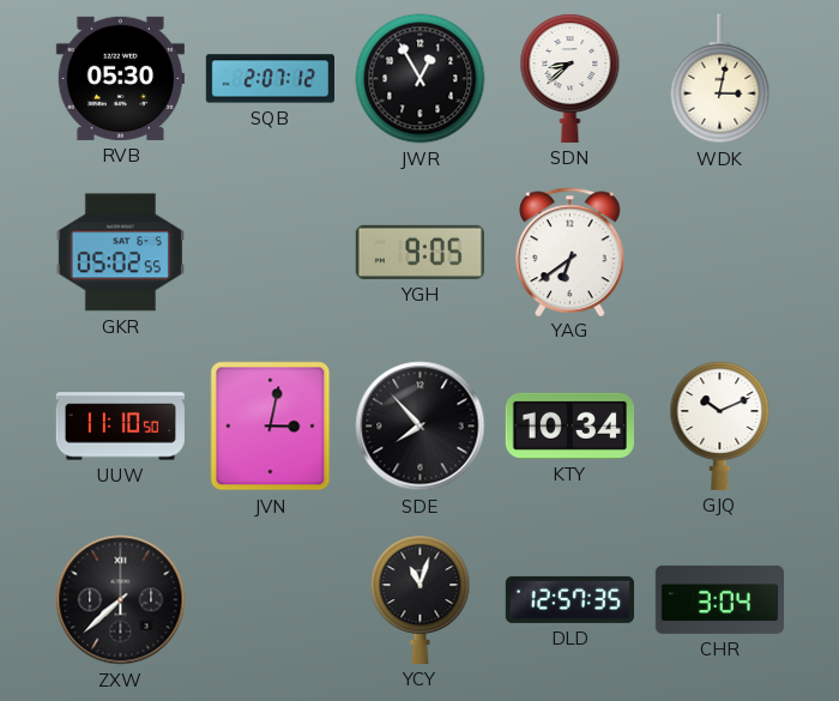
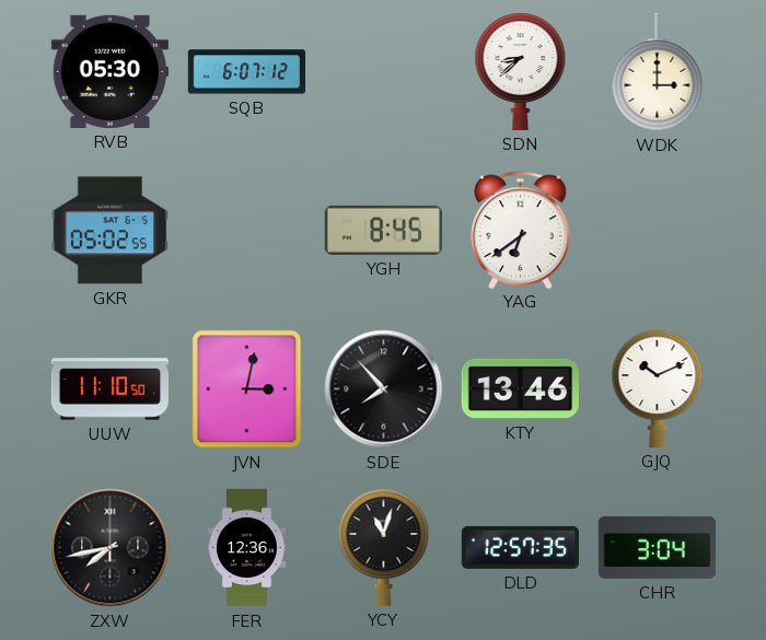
SQB: 2:07 -> 6:07
JWR: 12:55 -> none
WDK: 3:02 -> 3:00
YGH: 9:05 -> 8:45
KTY: 10:34 -> 13:46
ZXW: 7:38 -> 7:43
FER: none -> 12:36
